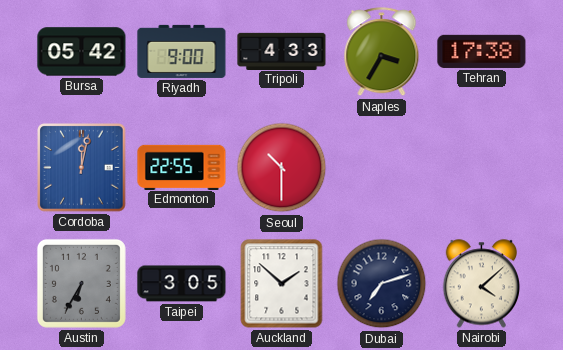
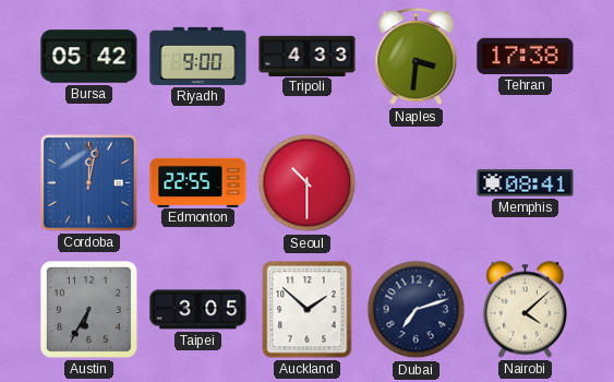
Naples: 3:35 -> 3:31
Memphis: none -> 08:41
